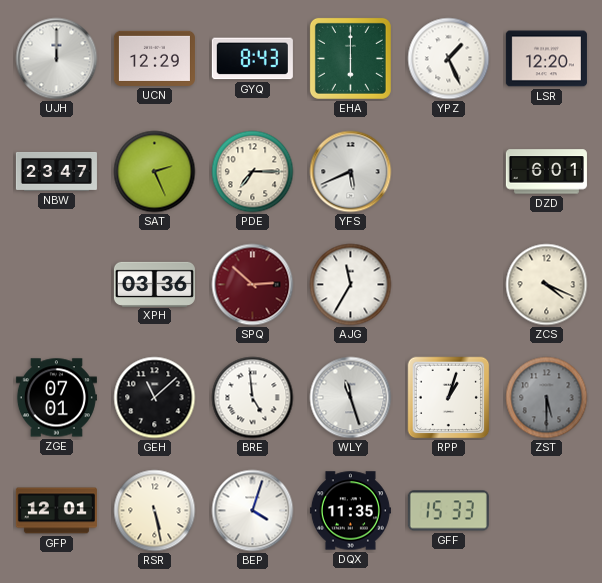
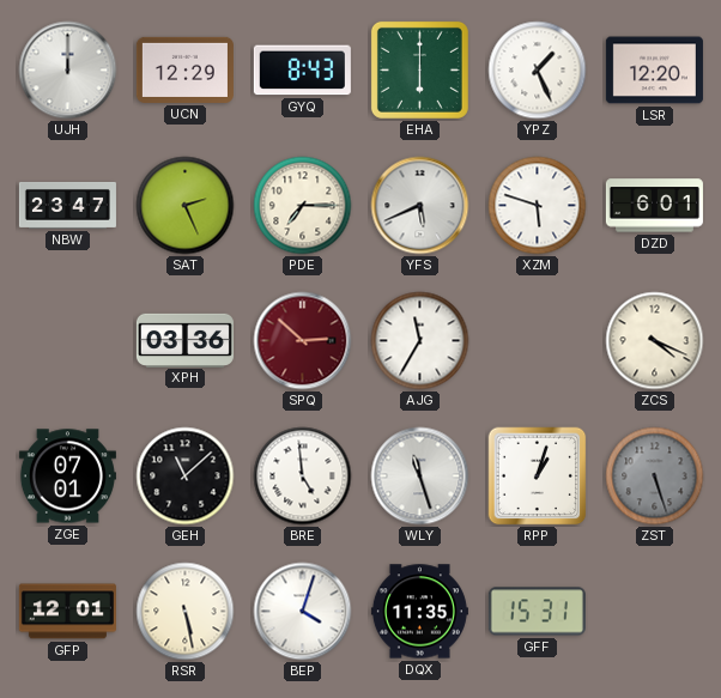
XZM: none -> 5:48
ZST: 5:30 -> 5:27
GFF: 15:33 -> 15:31
